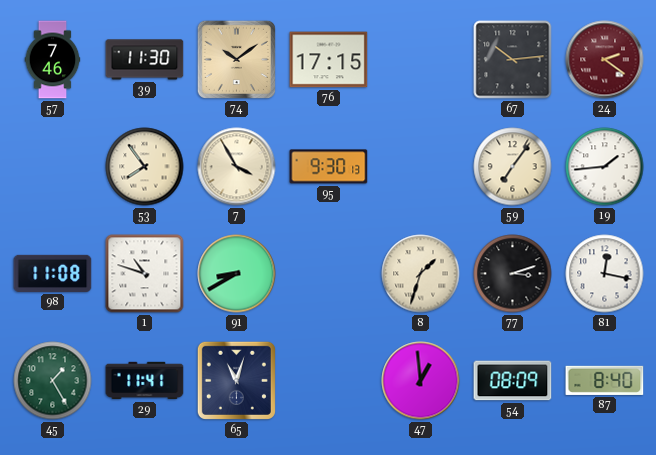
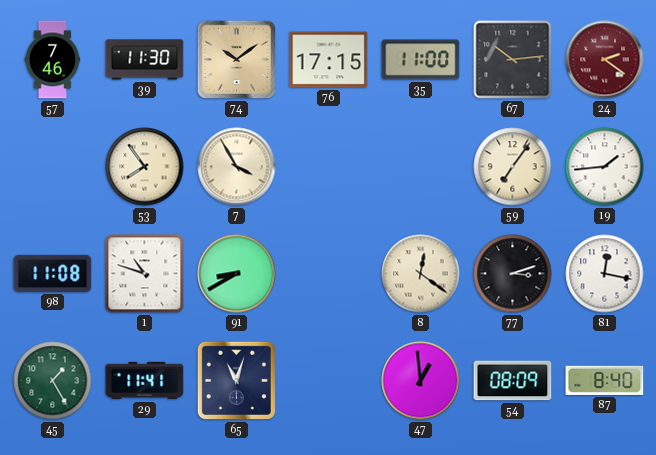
35: none -> 11:00
95: 9:30 -> none
8: 1:33 -> 12:21
